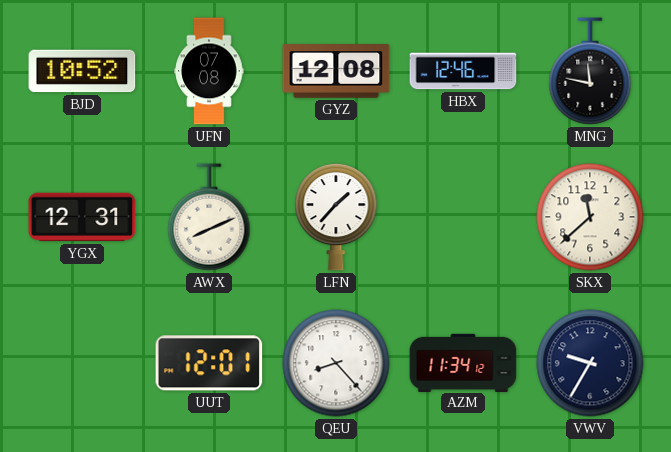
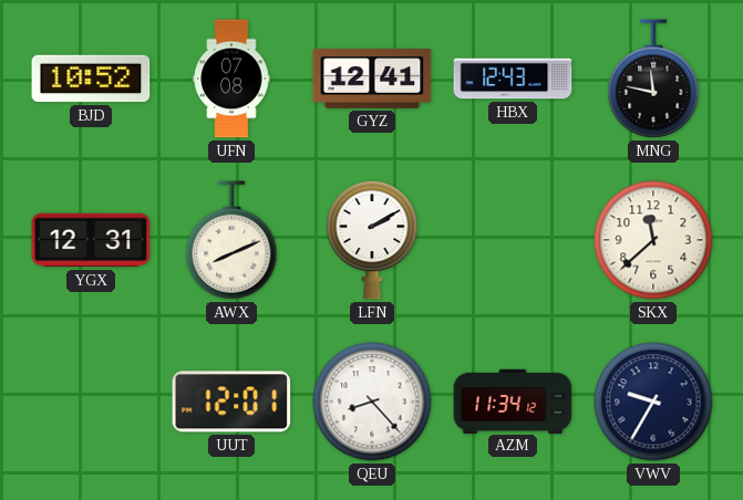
GYZ: 12:08 -> 12:41
HBX: 12:46 -> 12:43
LFN: 1:37 -> 2:10
